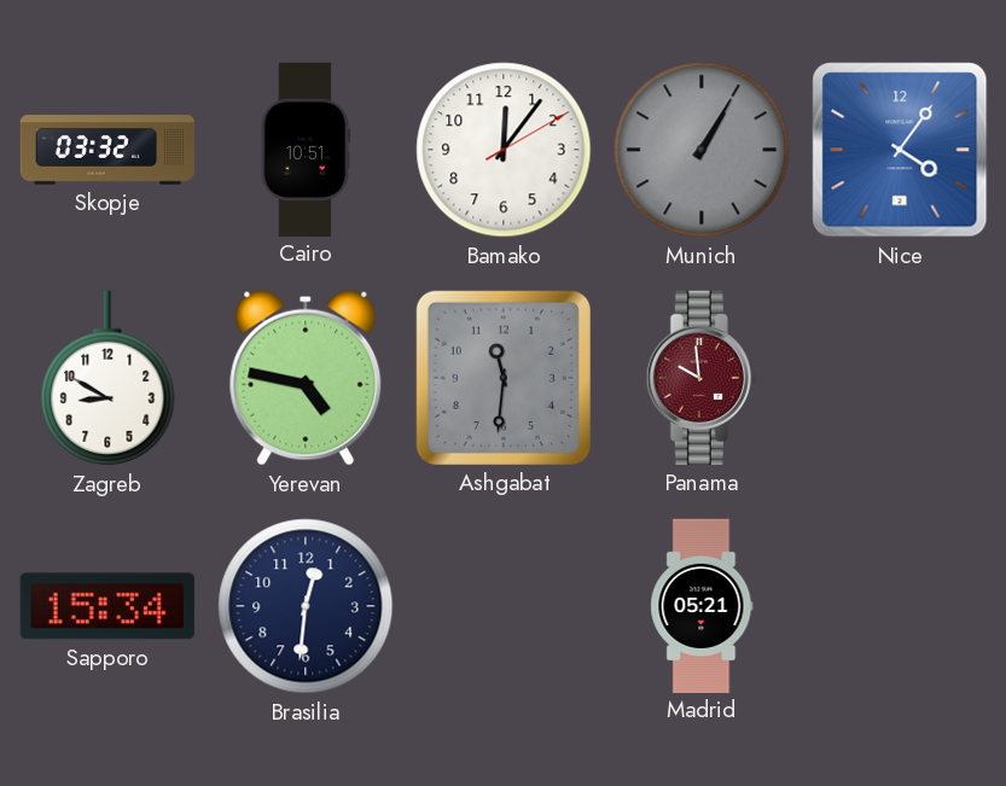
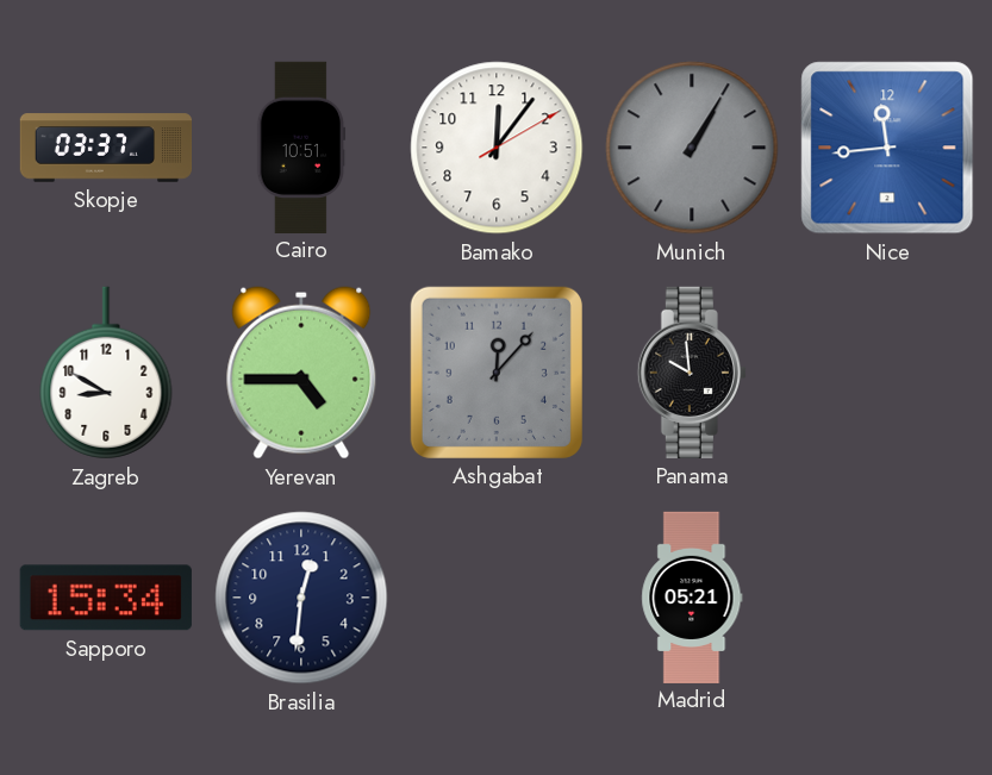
Skopje: 03:32 -> 03:37
Nice: 4:06 -> 11:44
Yerevan: 4:47 -> 4:45
Ashgabat: 11:31 -> 12:07
Panama dial: burgundy -> black
